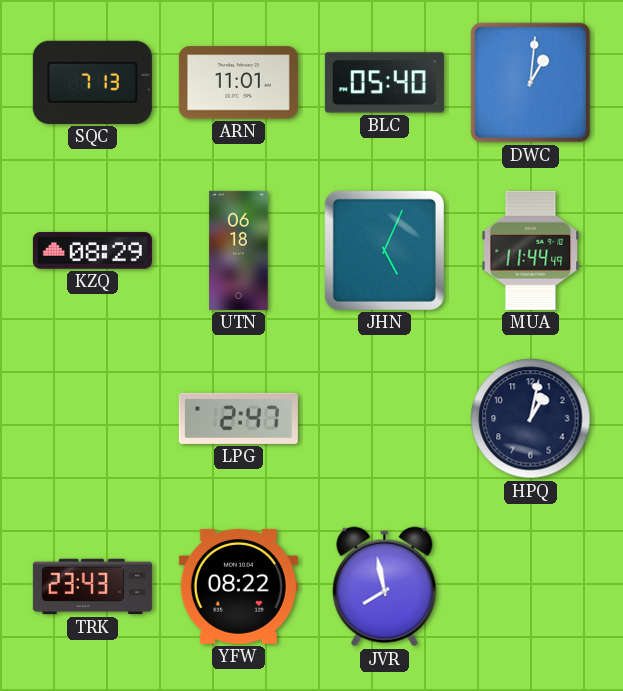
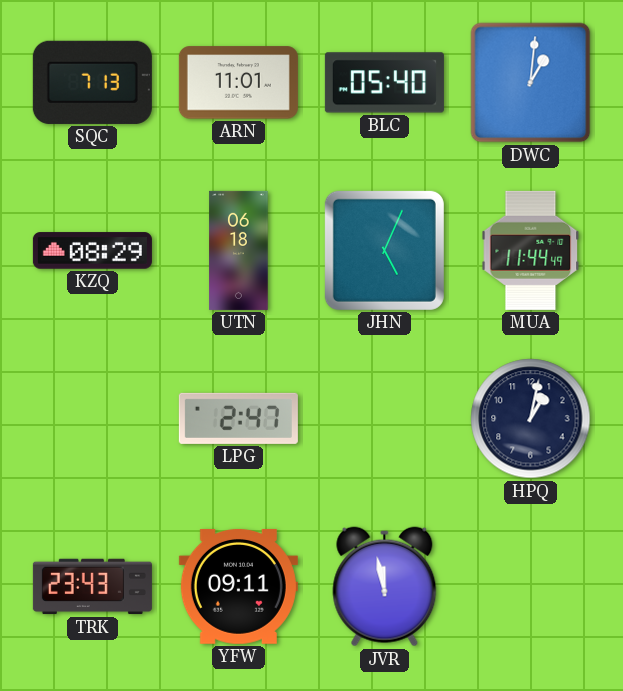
YFW: 08:22 -> 09:11
JVR: 7:58 -> 11:58
